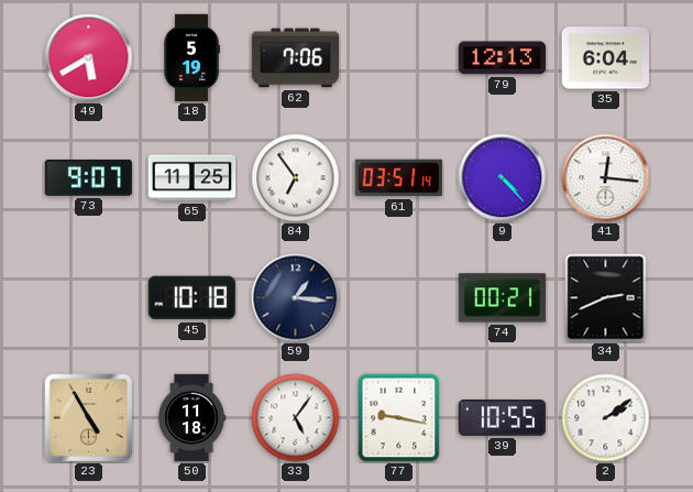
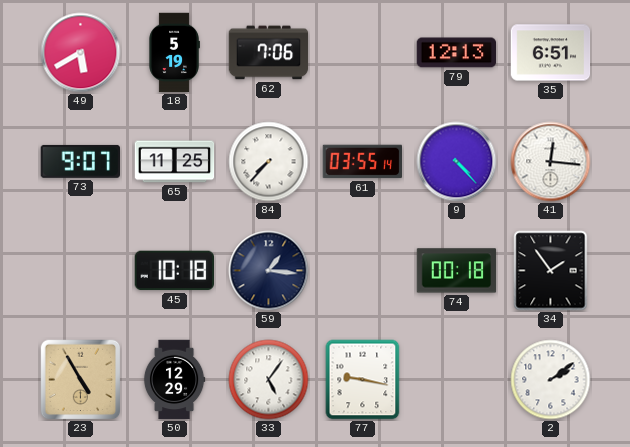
35: 6:04 -> 6:51
84: 6:54 -> 7:37
61: 03:51 -> 03:55
74: 00:21 -> 00:18
34: 2:41 -> 1:54
50: 11:18 -> 12:29
39: 10:55 -> none
